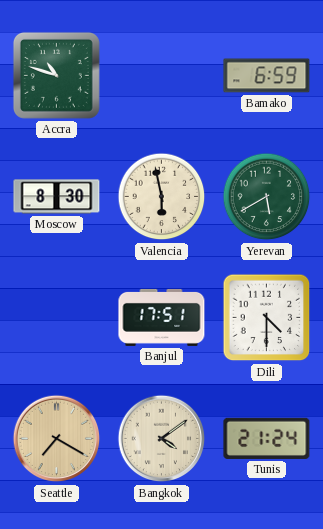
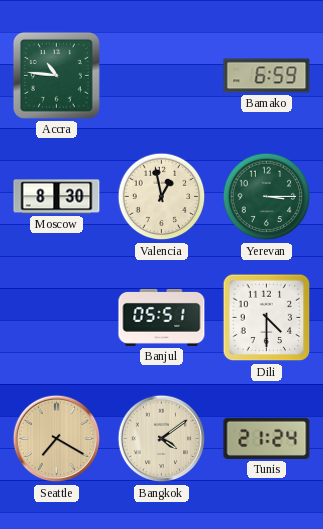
Accra: 10:48 -> 10:46
Valencia: 5:58 -> 12:58
Yerevan: 5:40 -> 3:15
Banjul: 17:51 -> 05:51
